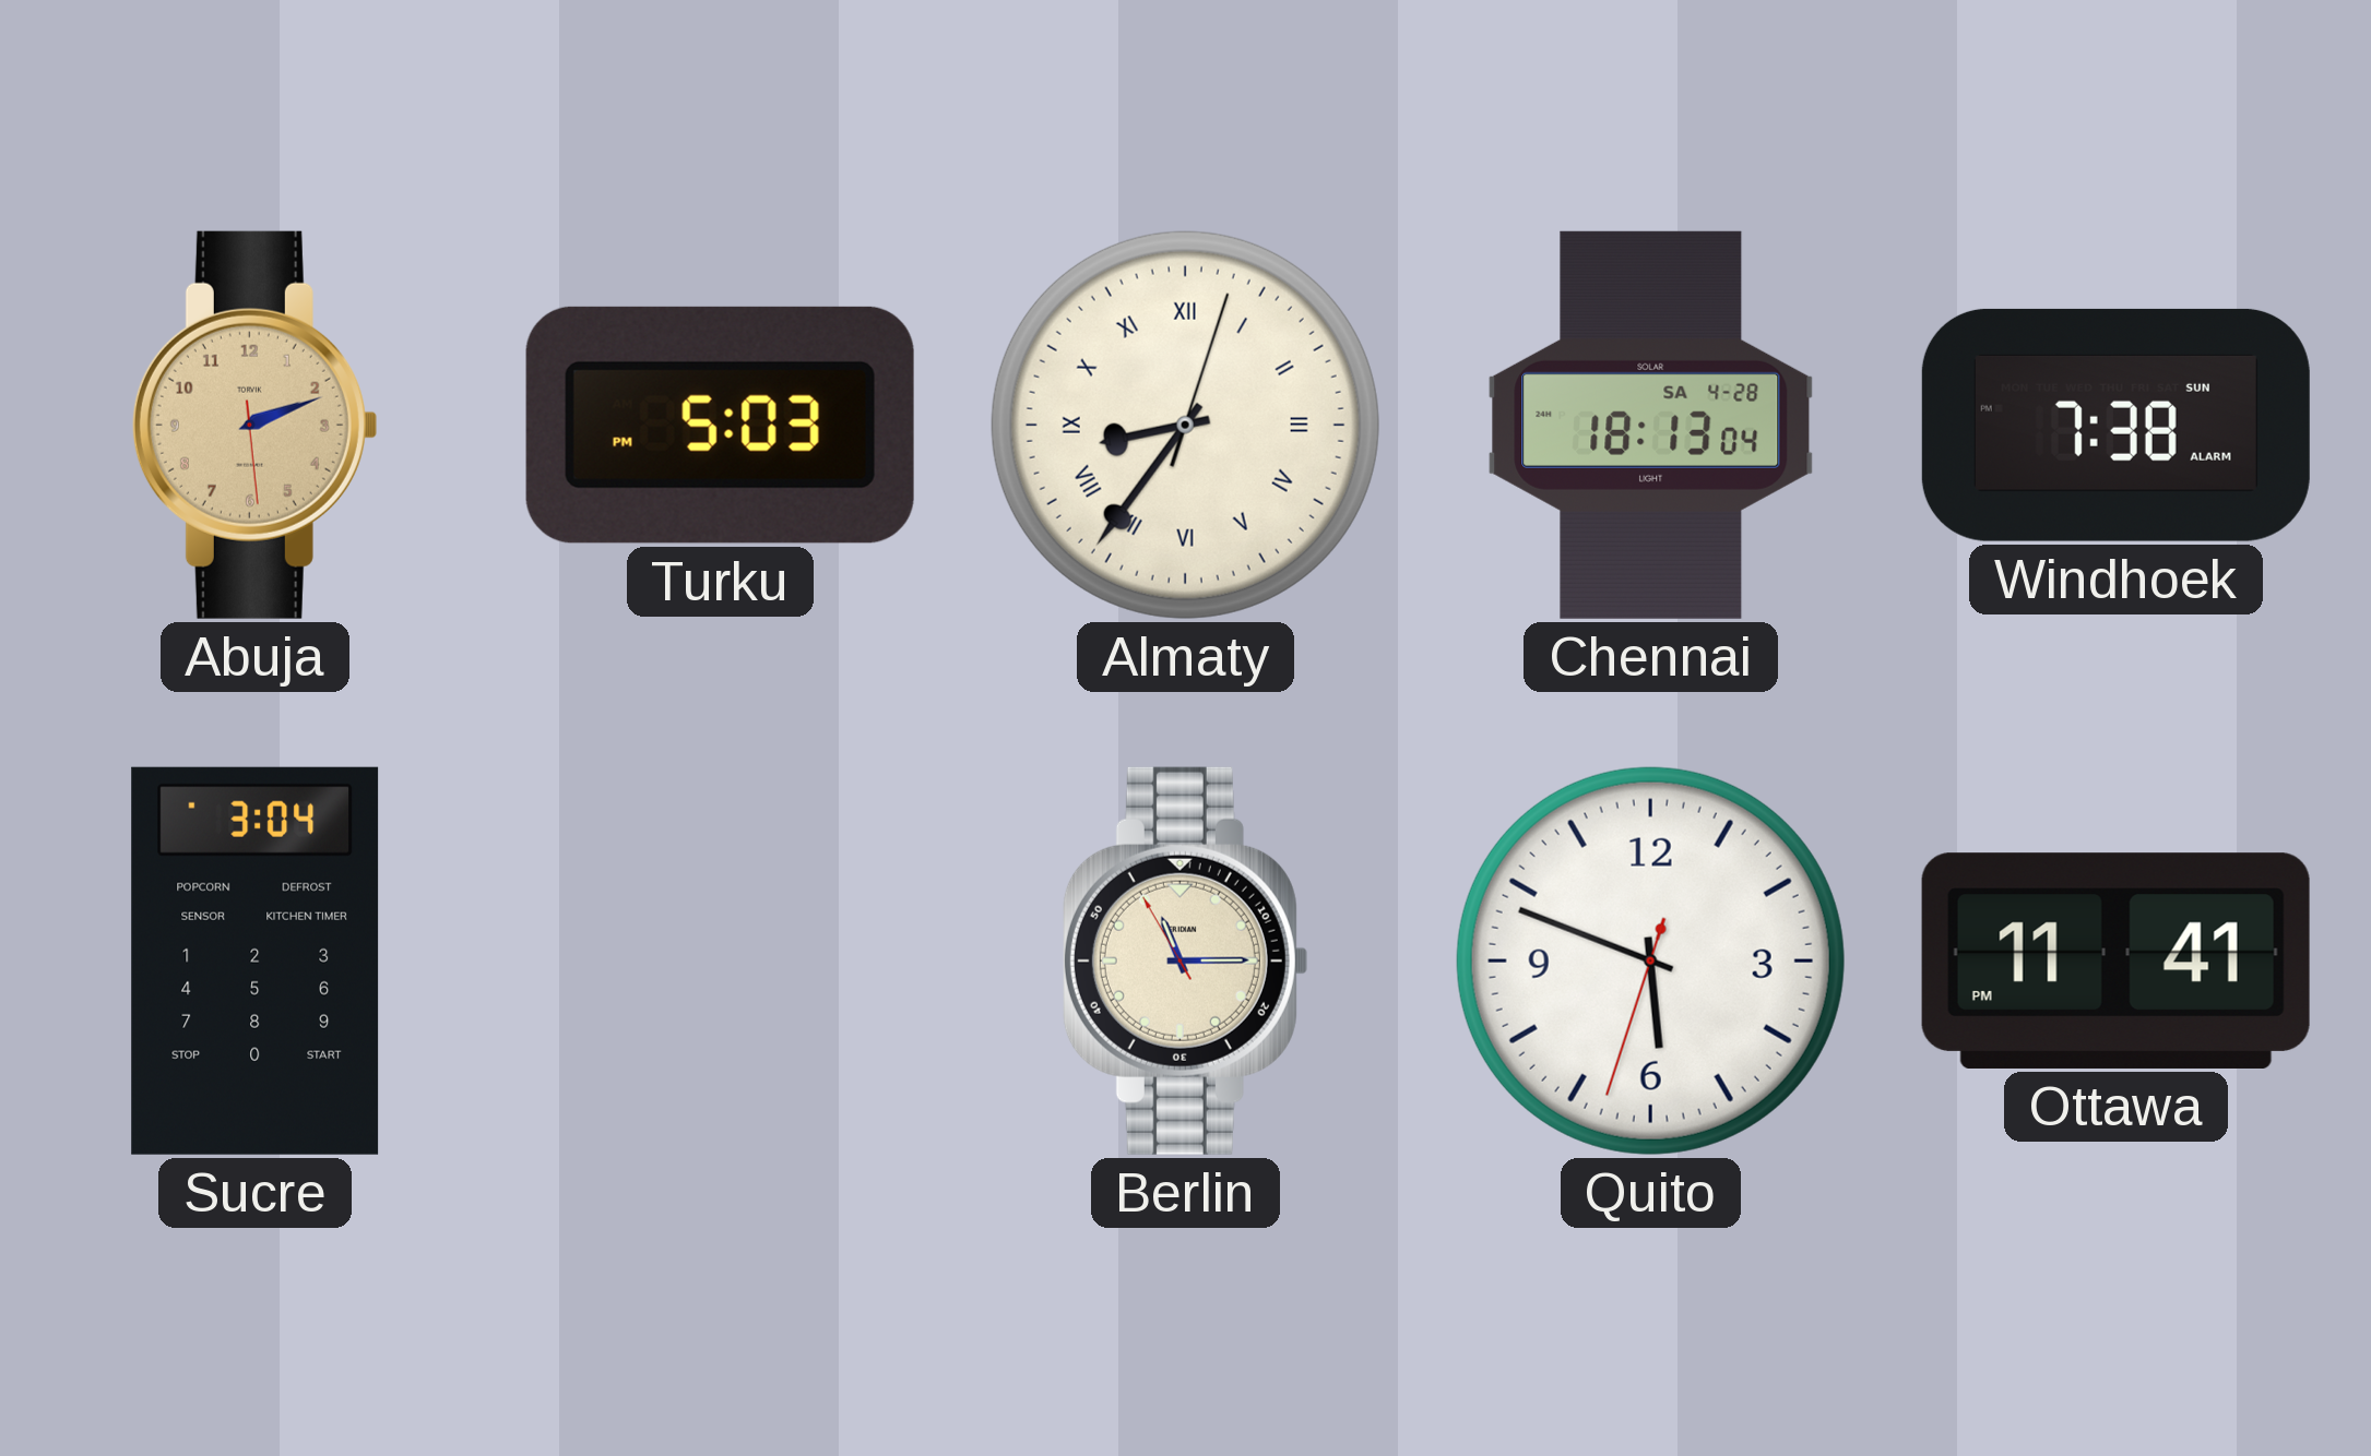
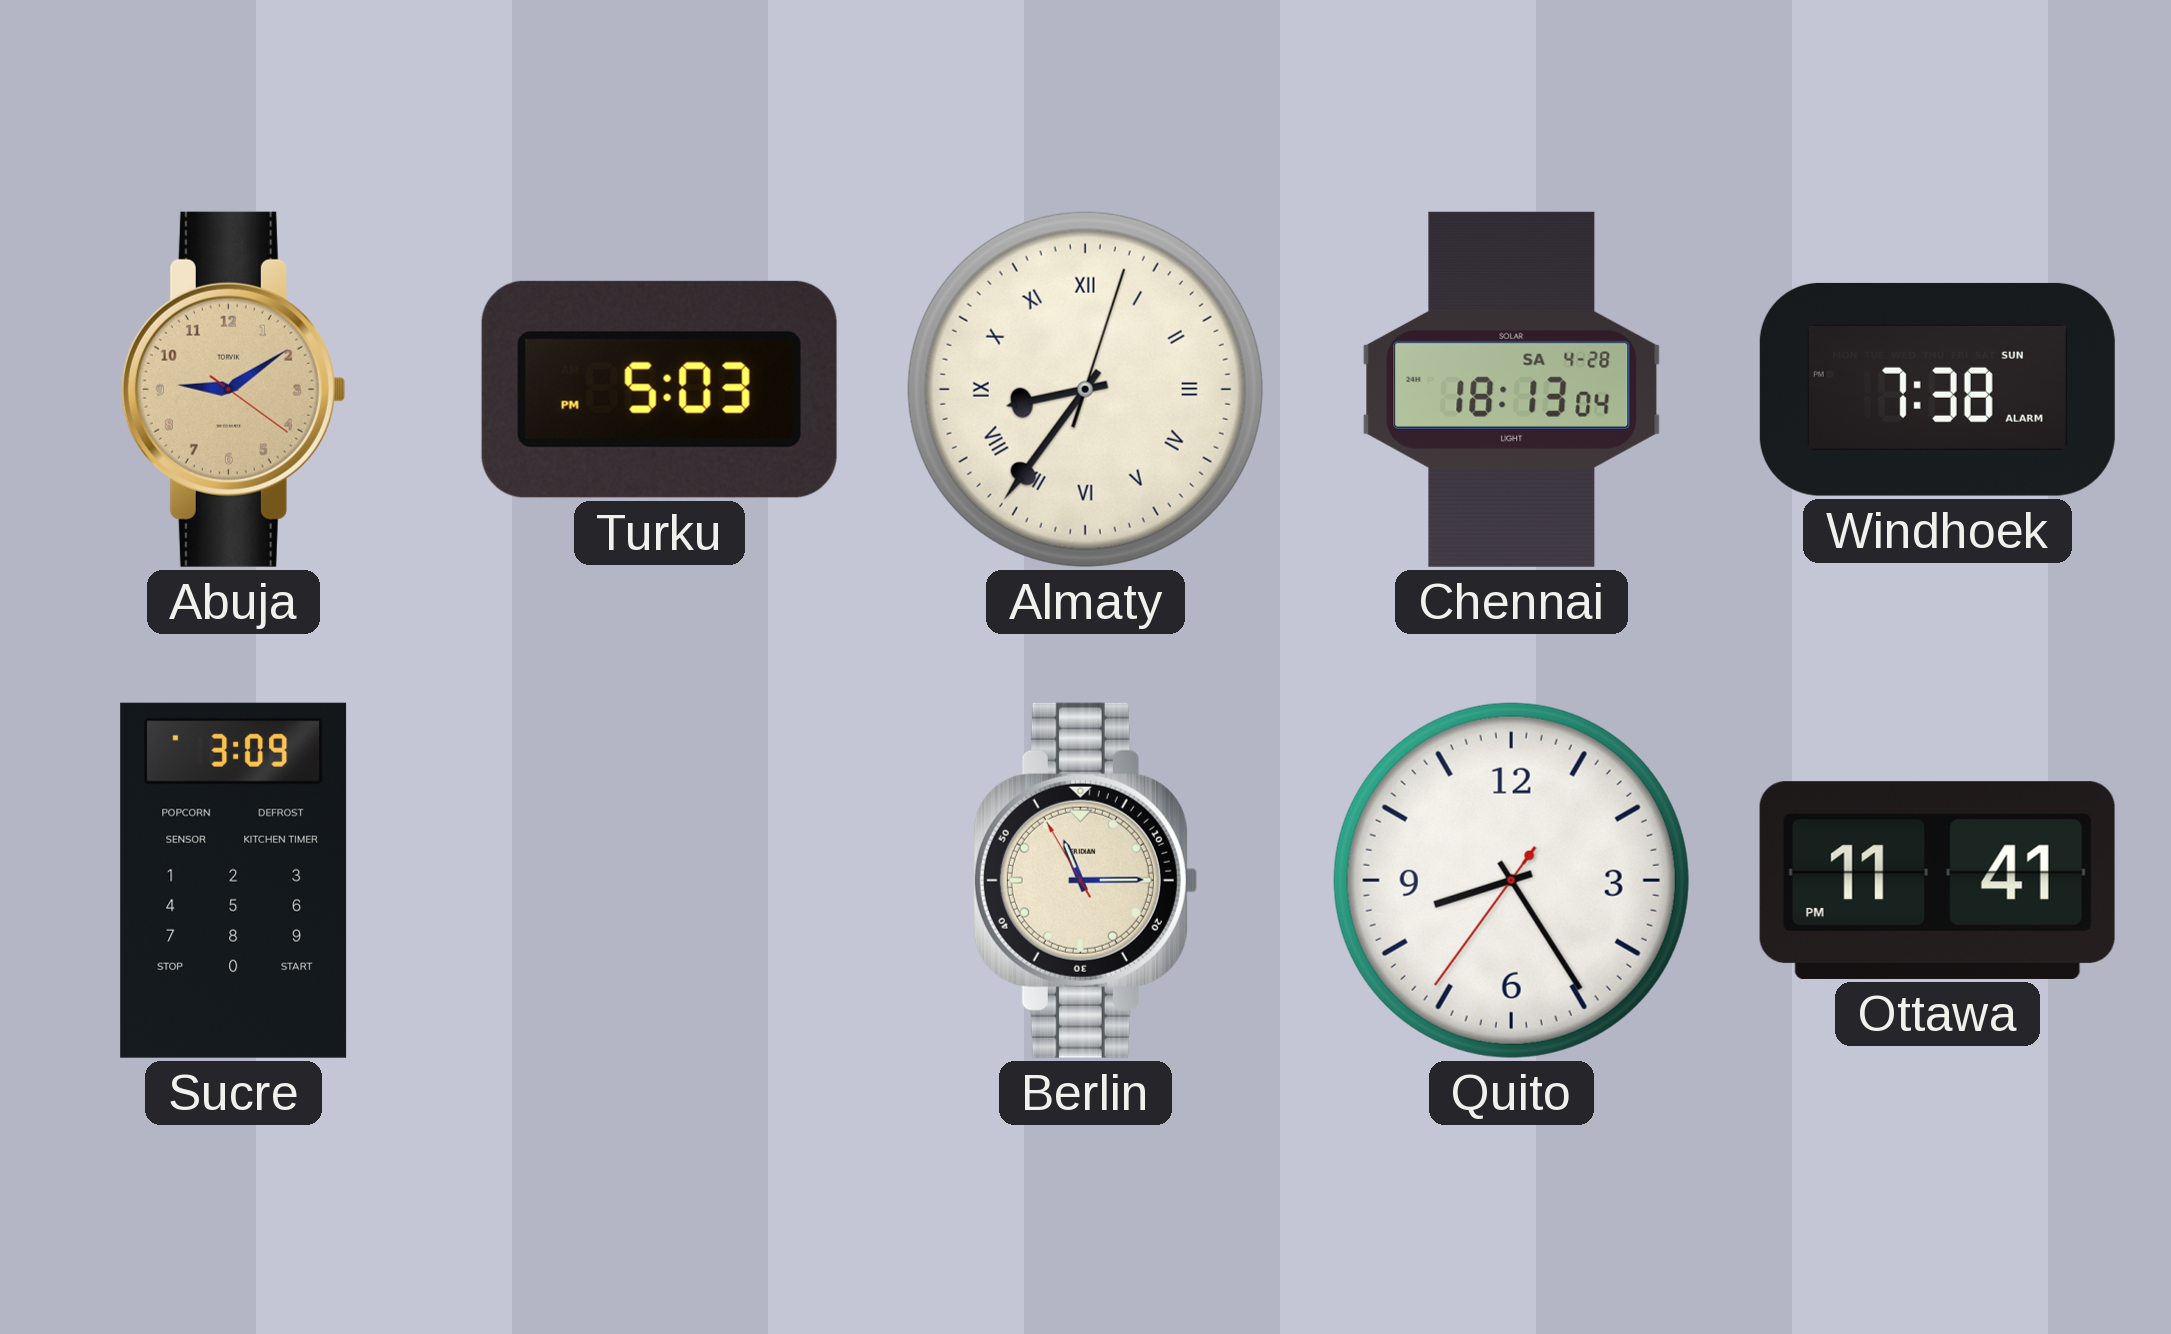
Abuja: 2:11 -> 9:09
Sucre: 3:04 -> 3:09
Quito: 5:48 -> 8:24
